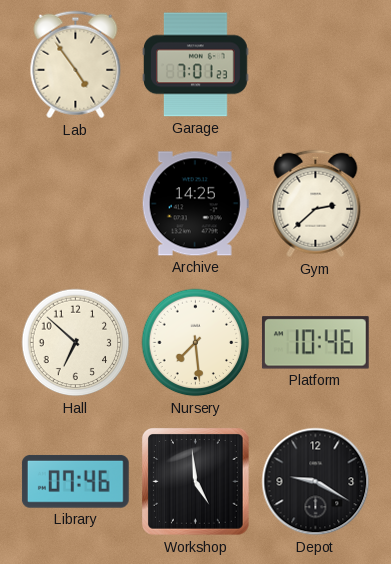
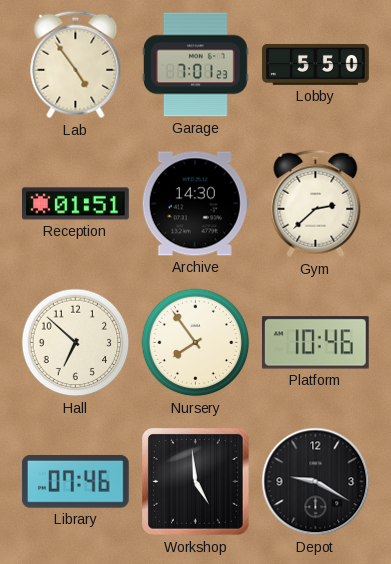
Lobby: none -> 5:50
Reception: none -> 01:51
Archive: 14:25 -> 14:30
Nursery: 7:29 -> 7:54
